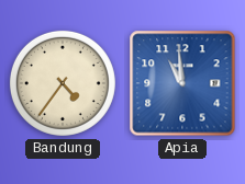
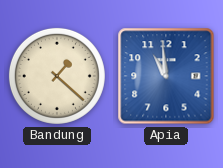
Bandung: 4:36 -> 1:22
